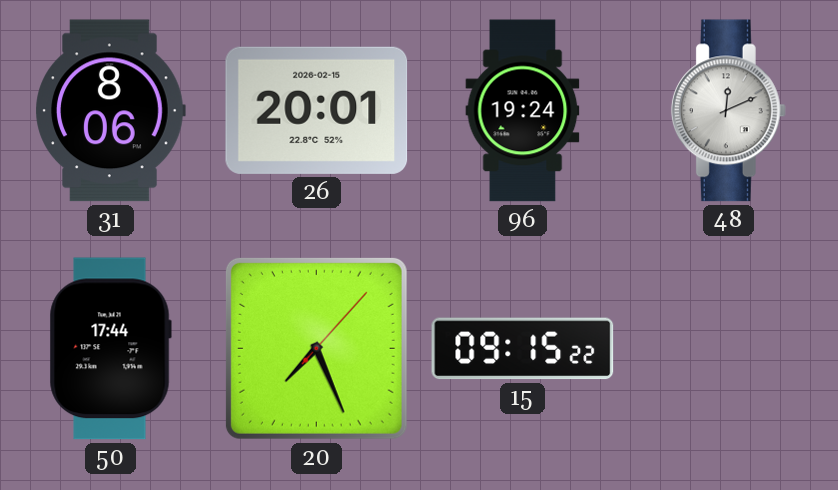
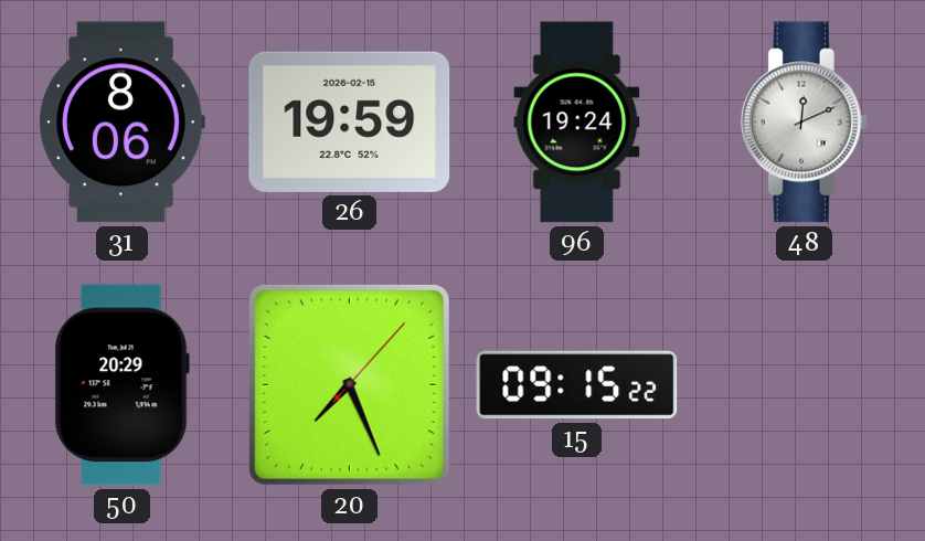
26: 20:01 -> 19:59
50: 17:44 -> 20:29
